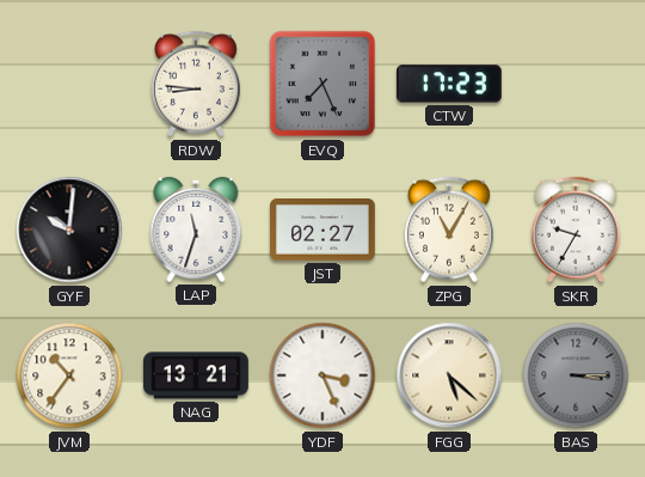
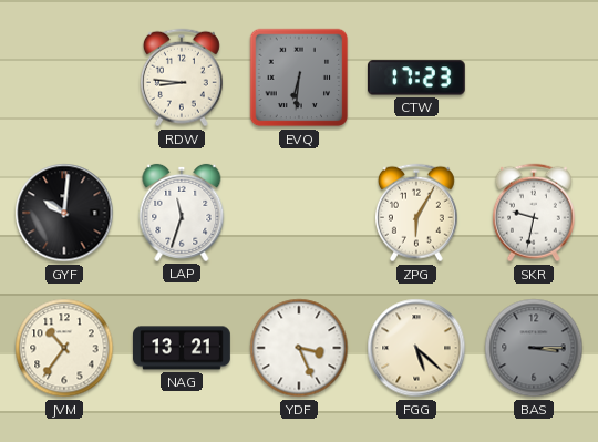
EVQ: 7:26 -> 6:31
JST: 02:27 -> none
ZPG: 11:05 -> 6:05
SKR: 9:35 -> 9:32
